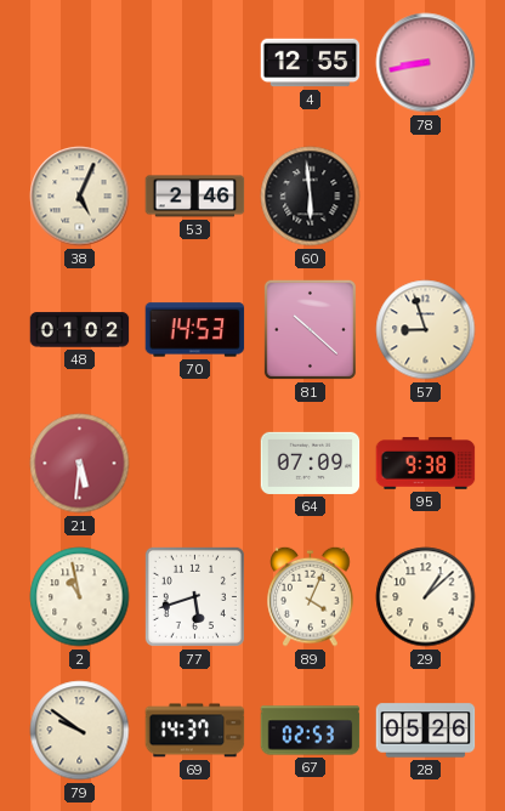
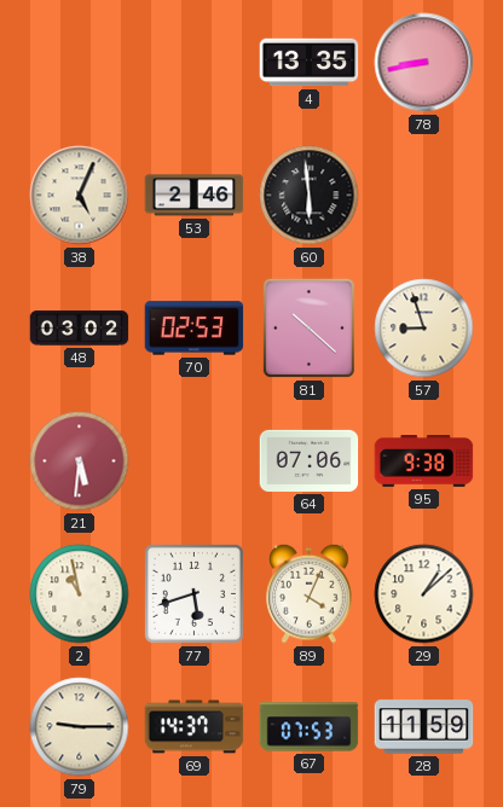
4: 12:55 -> 13:35
48: 01:02 -> 03:02
70: 14:53 -> 02:53
64: 07:09 -> 07:06
79: 9:51 -> 9:15
67: 02:53 -> 07:53
28: 05:26 -> 11:59
